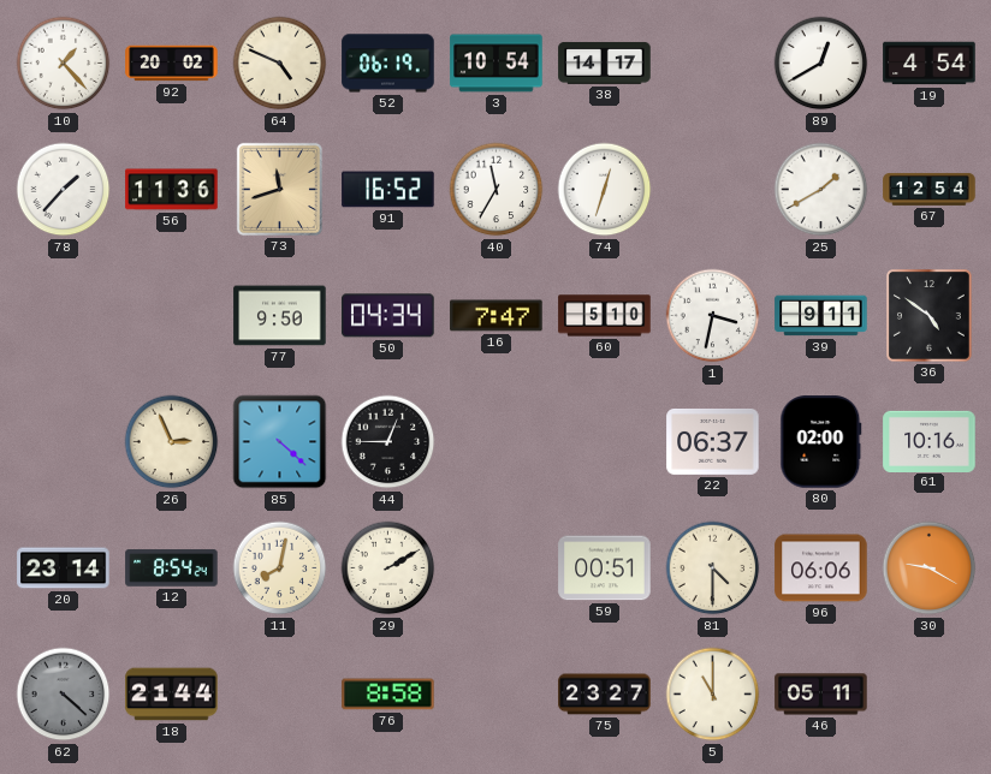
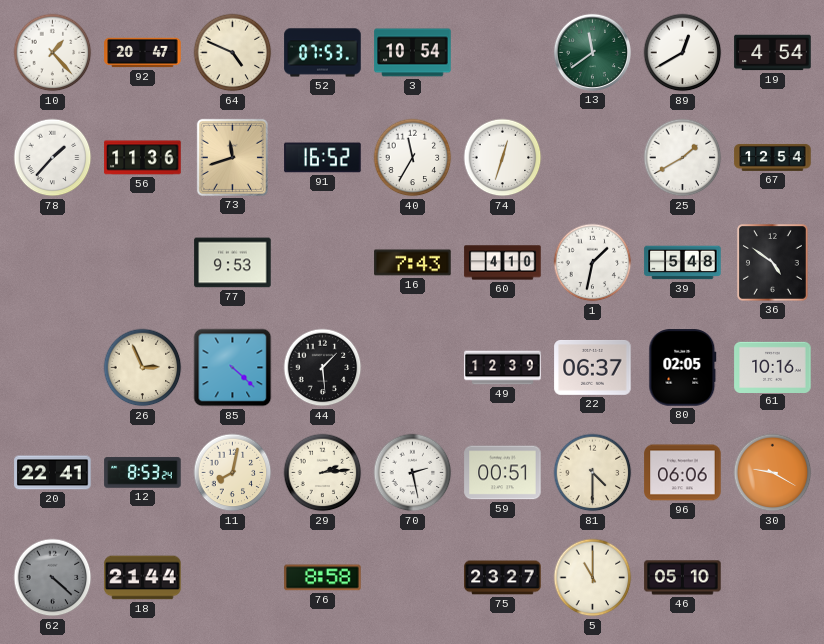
92: 20:02 -> 20:47
52: 06:19 -> 07:53
38: 14:17 -> none
13: none -> 11:39
77: 9:50 -> 9:53
50: 04:34 -> none
16: 7:47 -> 7:43
60: 5:10 -> 4:10
1: 3:32 -> 1:32
39: 9:11 -> 5:48
44: 12:45 -> 1:29
49: none -> 12:39
80: 02:00 -> 02:05
20: 23:14 -> 22:41
12: 8:54 -> 8:53
29: 2:10 -> 2:14
70: none -> 2:28
46: 05:11 -> 05:10
